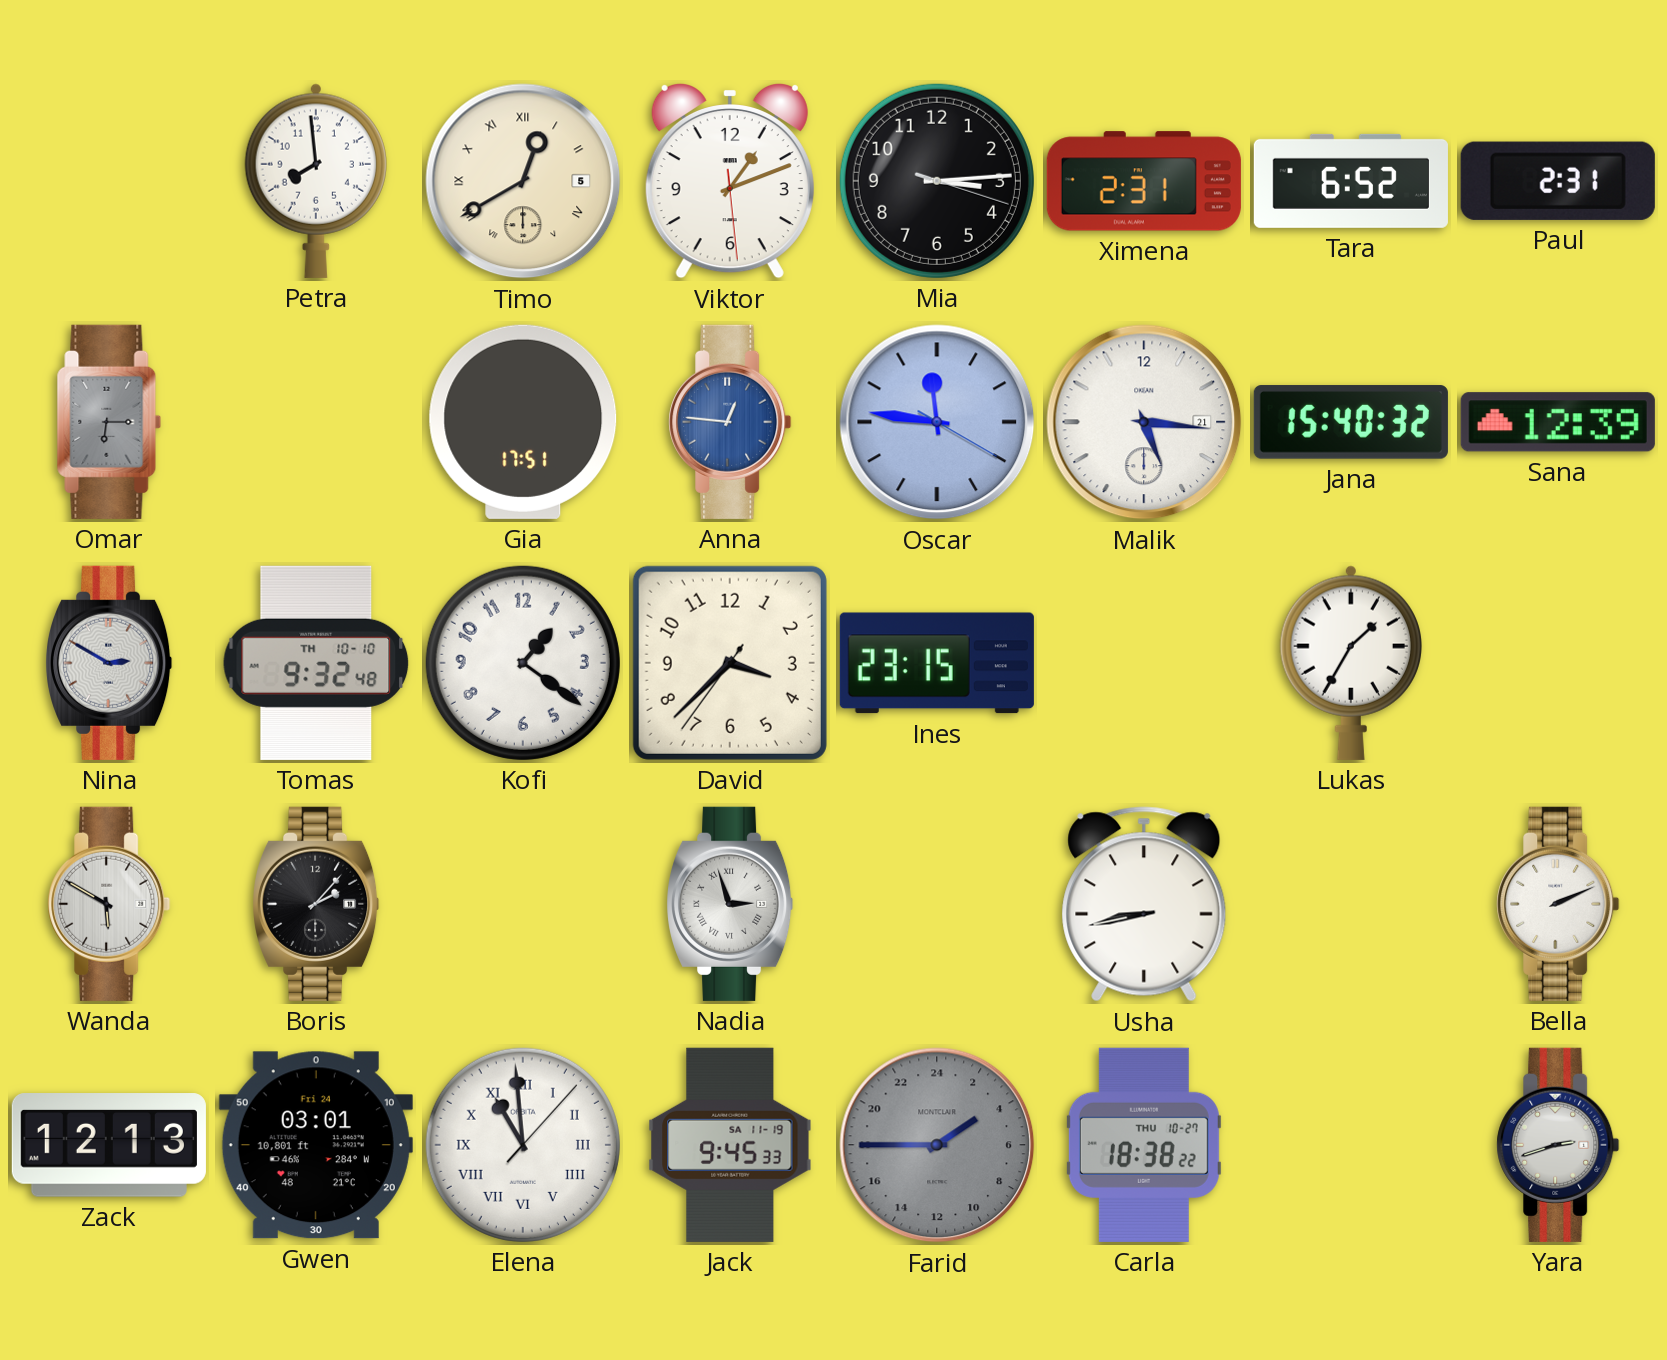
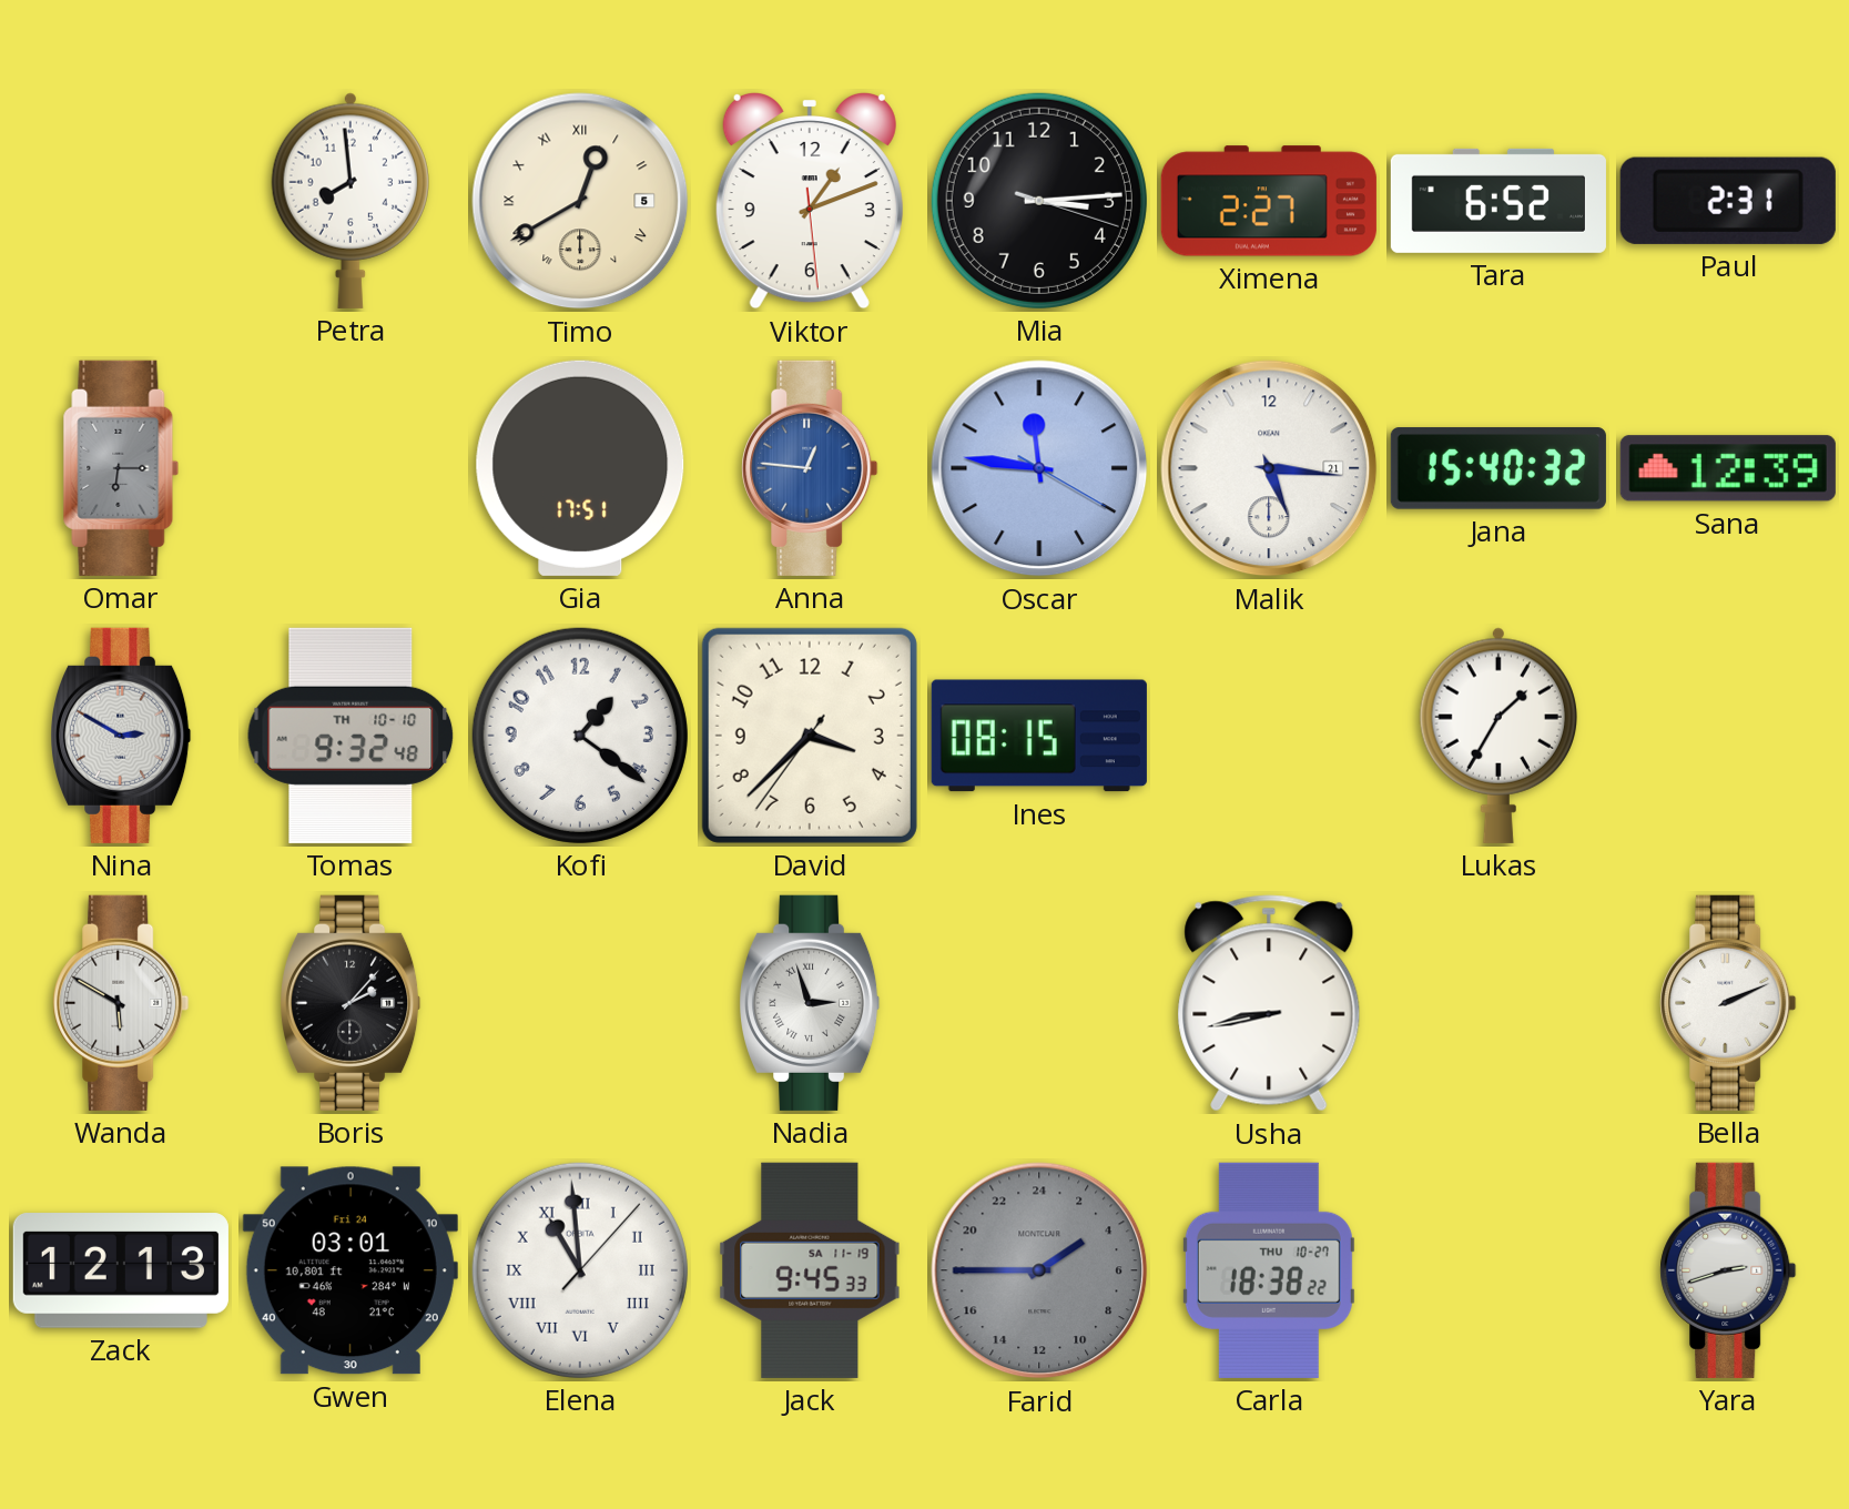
Ximena: 2:31 -> 2:27
Ines: 23:15 -> 08:15
